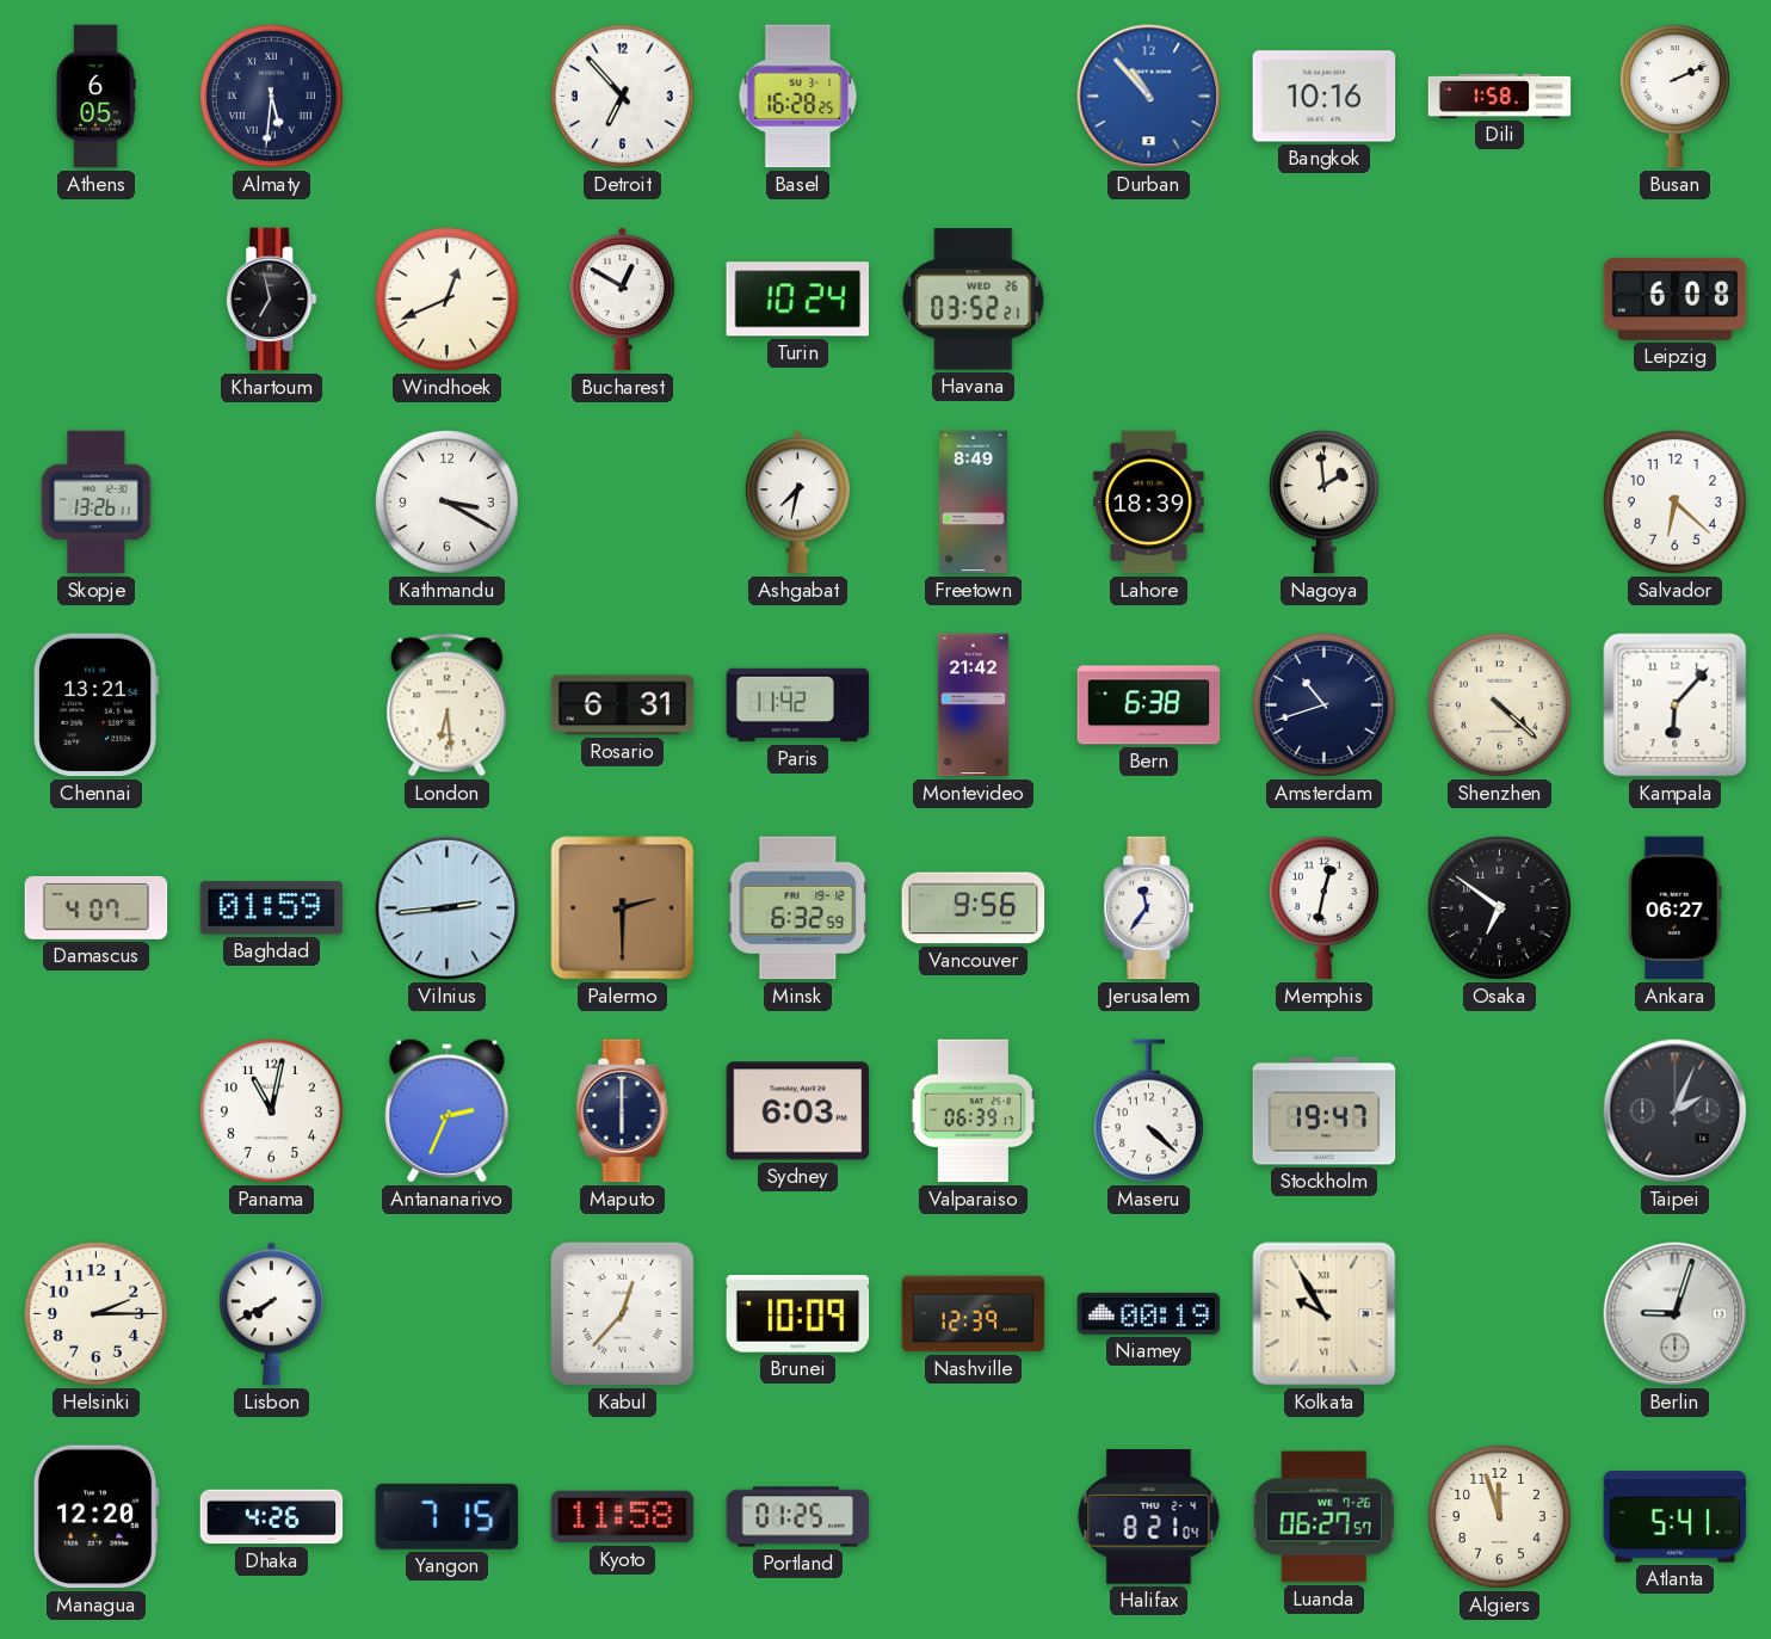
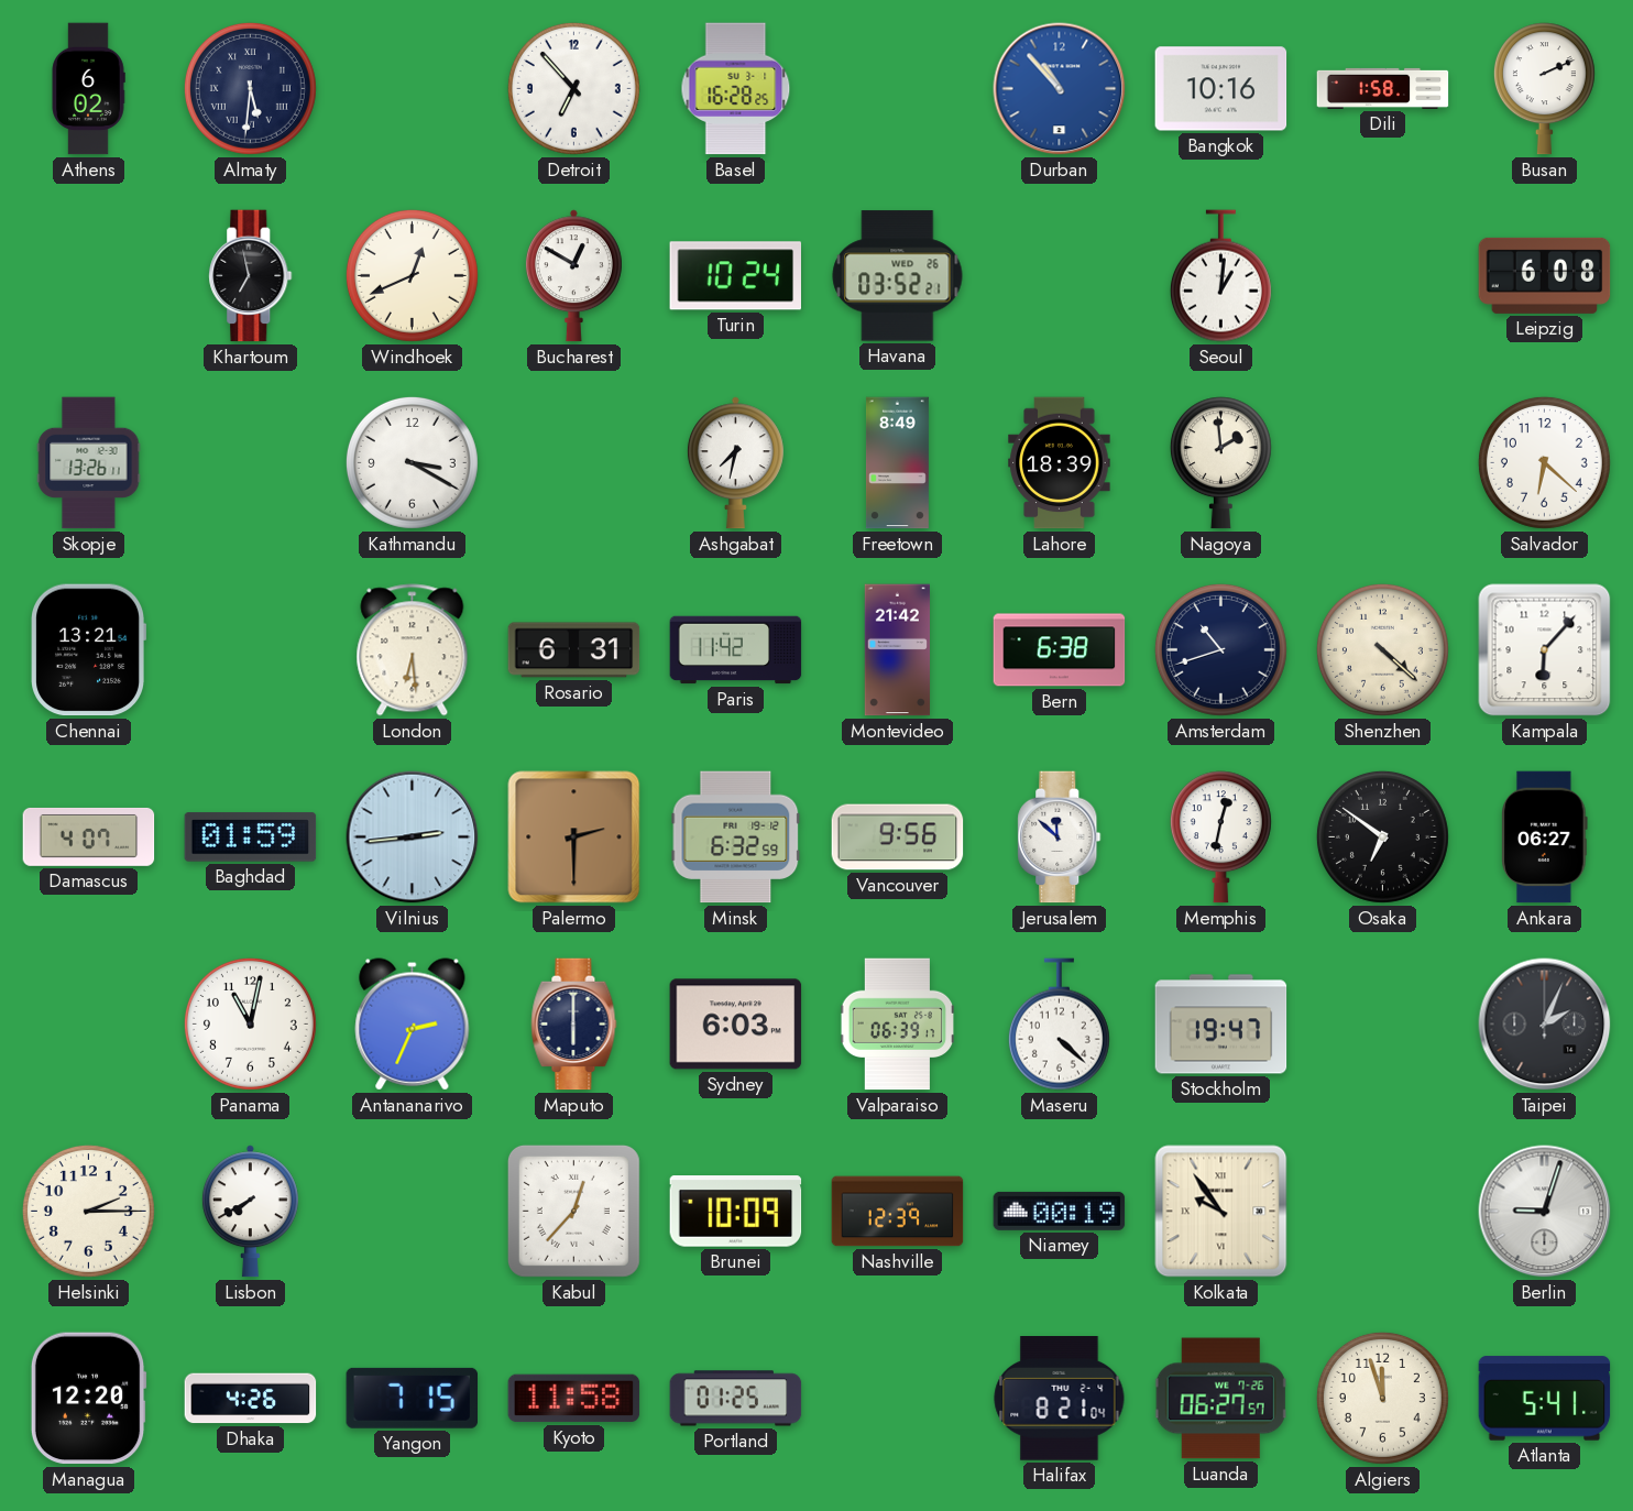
Athens: 6:05 -> 6:02
Seoul: none -> 1:01
Jerusalem: 11:36 -> 11:52
Kolkata: 9:55 -> 9:54
